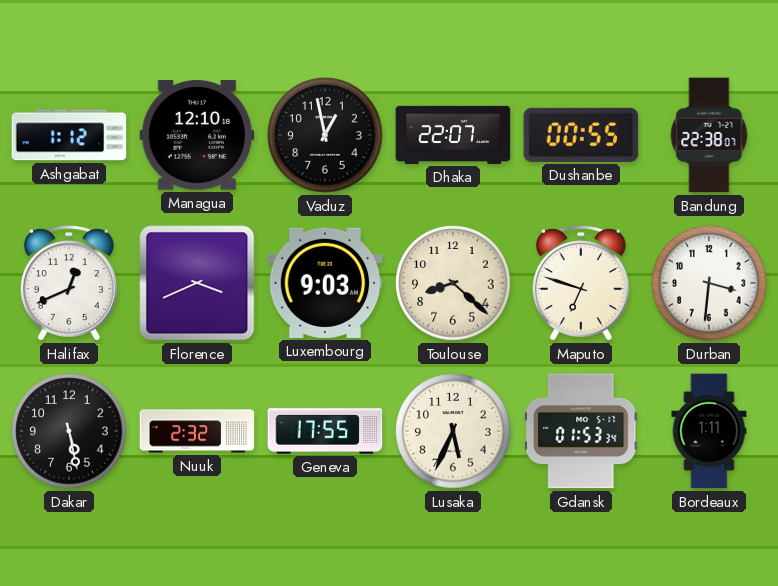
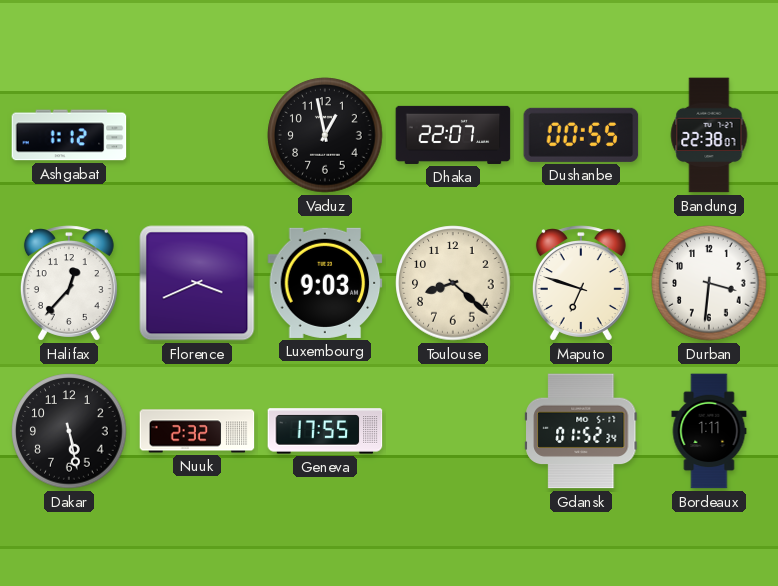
Managua: 12:10 -> none
Halifax: 12:41 -> 12:37
Lusaka: 5:34 -> none
Gdansk: 01:53 -> 01:52
